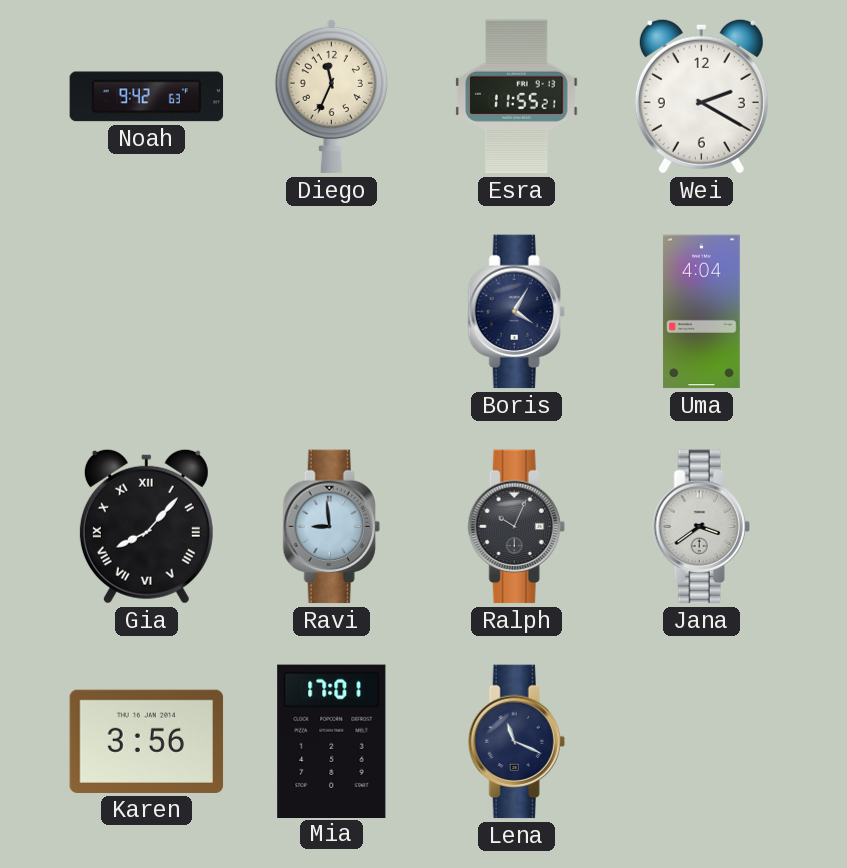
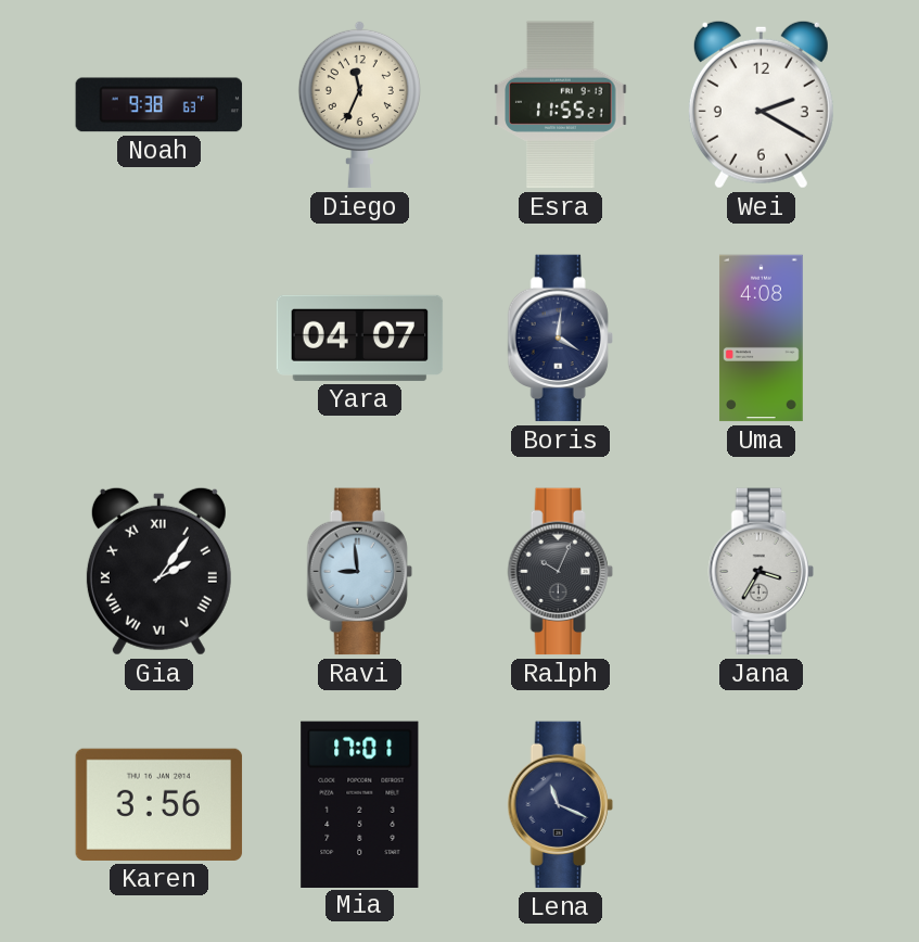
Noah: 9:42 -> 9:38
Yara: none -> 04:07
Boris: 4:05 -> 4:01
Uma: 4:04 -> 4:08
Gia: 8:07 -> 2:06
Jana: 3:39 -> 3:35
